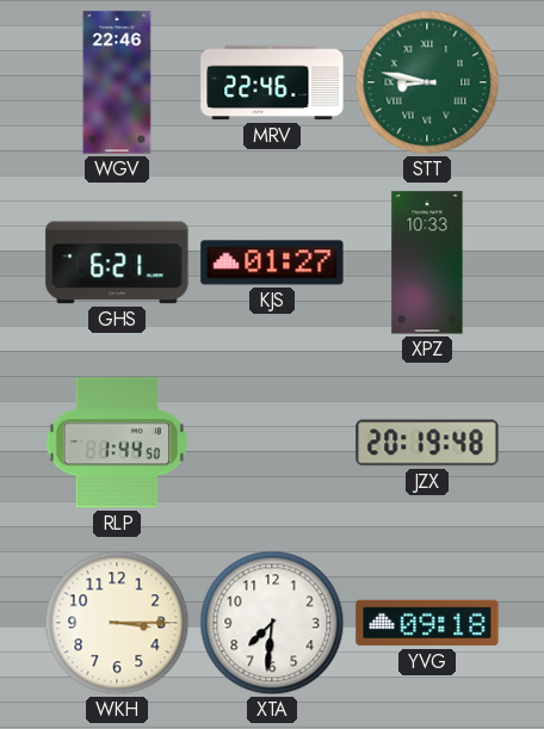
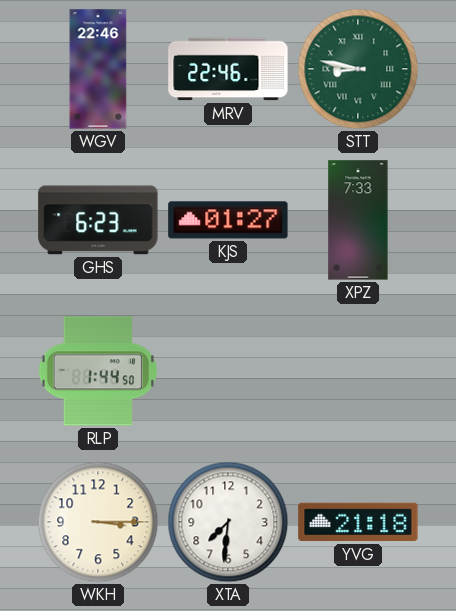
GHS: 6:21 -> 6:23
XPZ: 10:33 -> 7:33
JZX: 20:19 -> none
YVG: 09:18 -> 21:18
